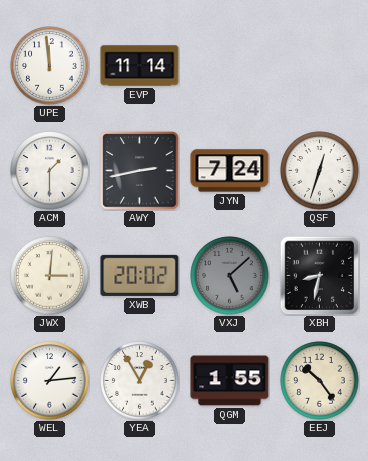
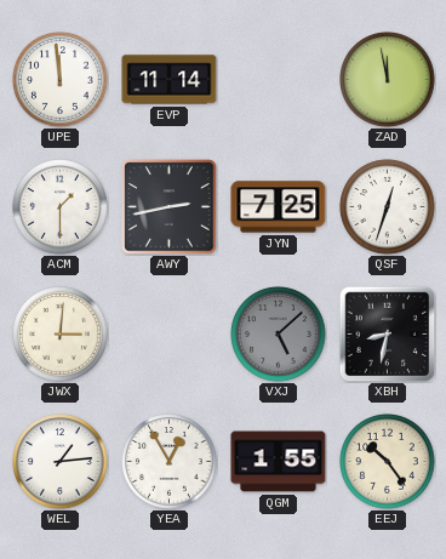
ZAD: none -> 11:58
JYN: 7:24 -> 7:25
XWB: 20:02 -> none
